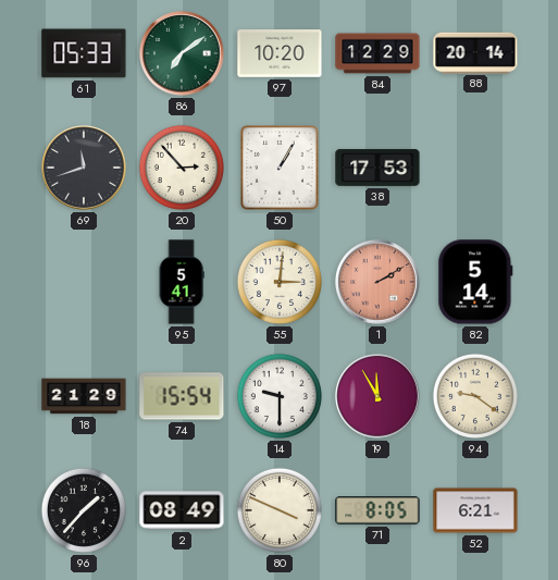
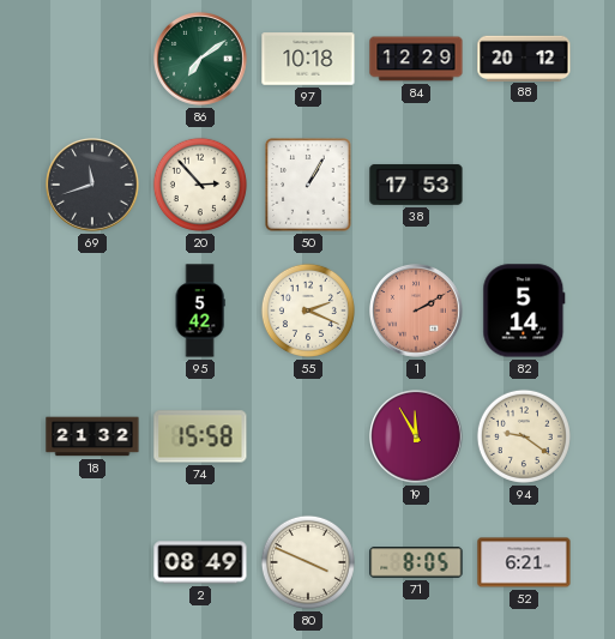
61: 05:33 -> none
97: 10:20 -> 10:18
88: 20:14 -> 20:12
95: 5:41 -> 5:42
55: 3:01 -> 2:19
18: 21:29 -> 21:32
74: 15:54 -> 15:58
14: 9:30 -> none
96: 1:37 -> none
